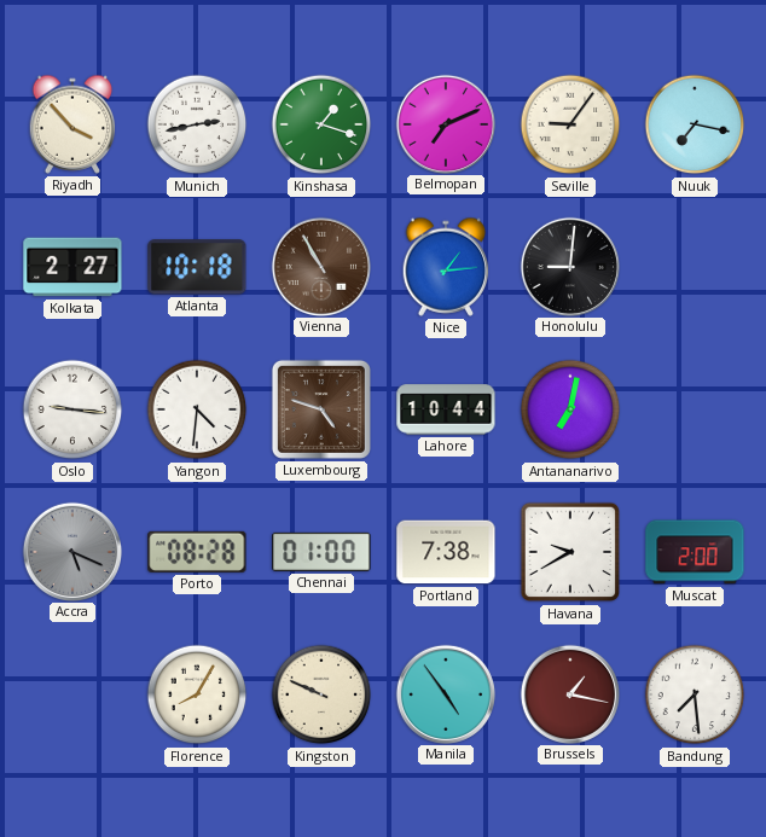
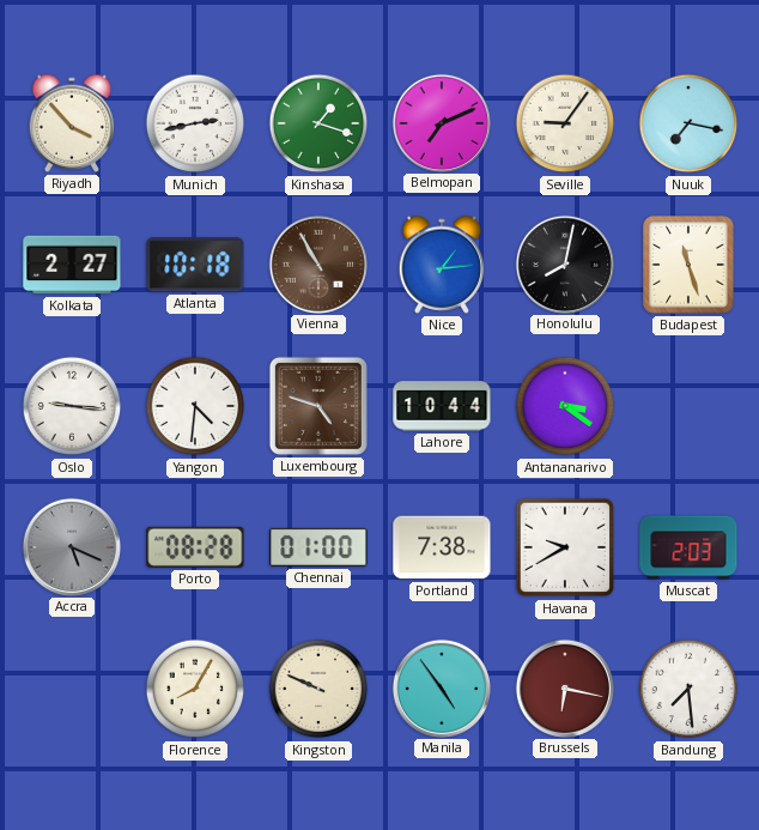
Honolulu: 9:01 -> 8:02
Budapest: none -> 11:27
Antananarivo: 7:02 -> 3:21
Muscat: 2:00 -> 2:03
Brussels: 1:17 -> 6:17
